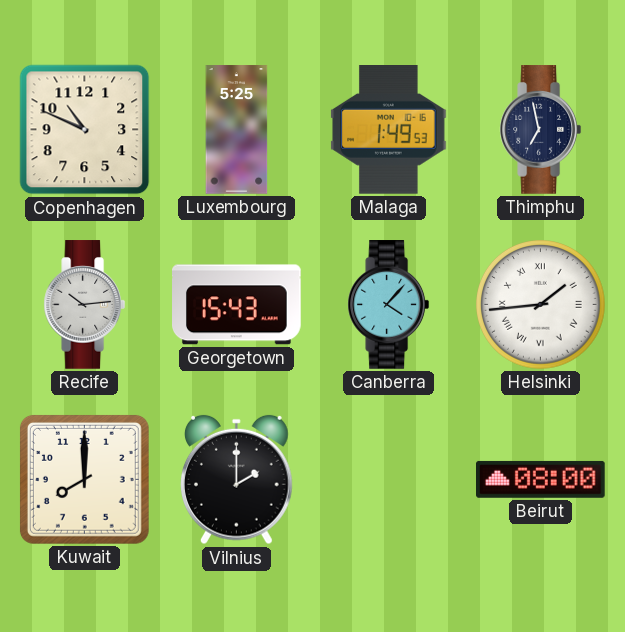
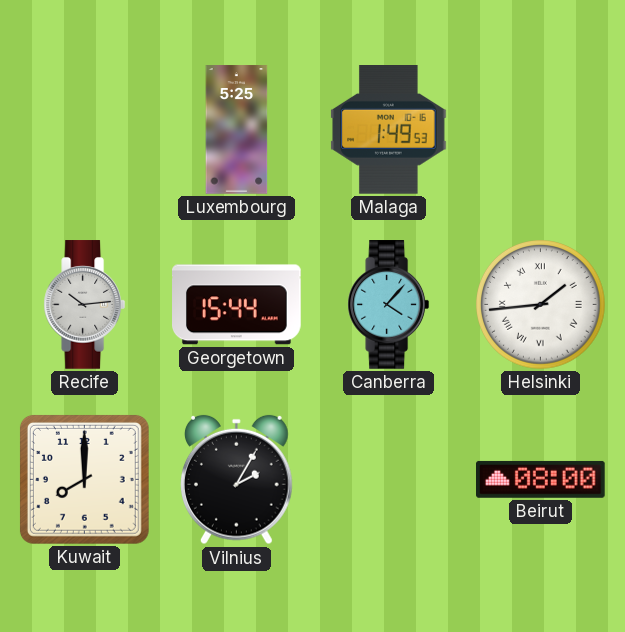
Copenhagen: 10:49 -> none
Thimphu: 6:58 -> none
Georgetown: 15:43 -> 15:44
Vilnius: 2:00 -> 2:05
